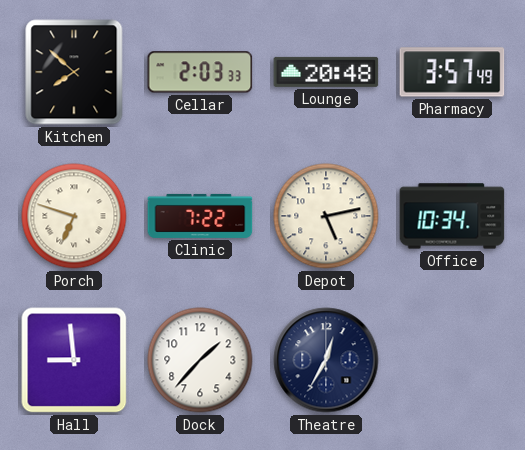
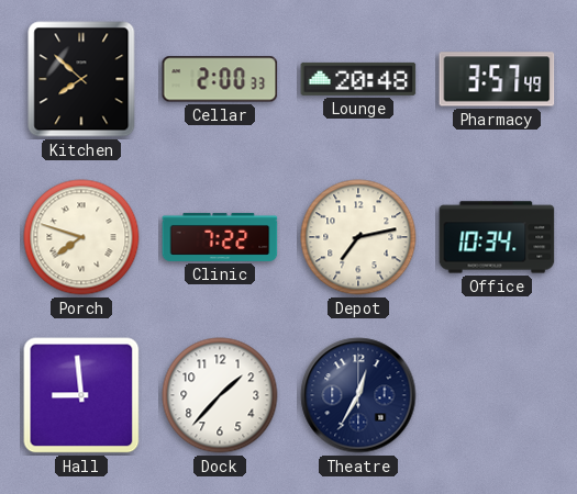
Cellar: 2:03 -> 2:00
Porch: 6:48 -> 7:48
Depot: 5:13 -> 7:13
